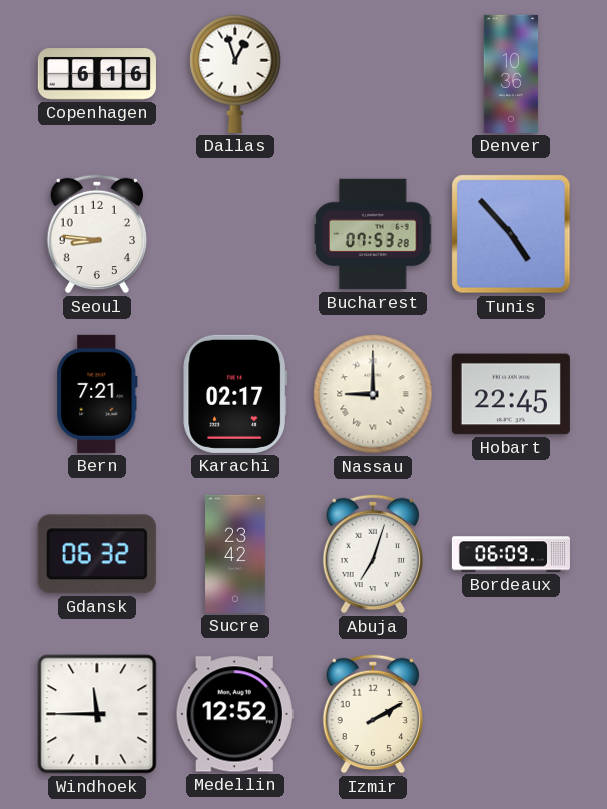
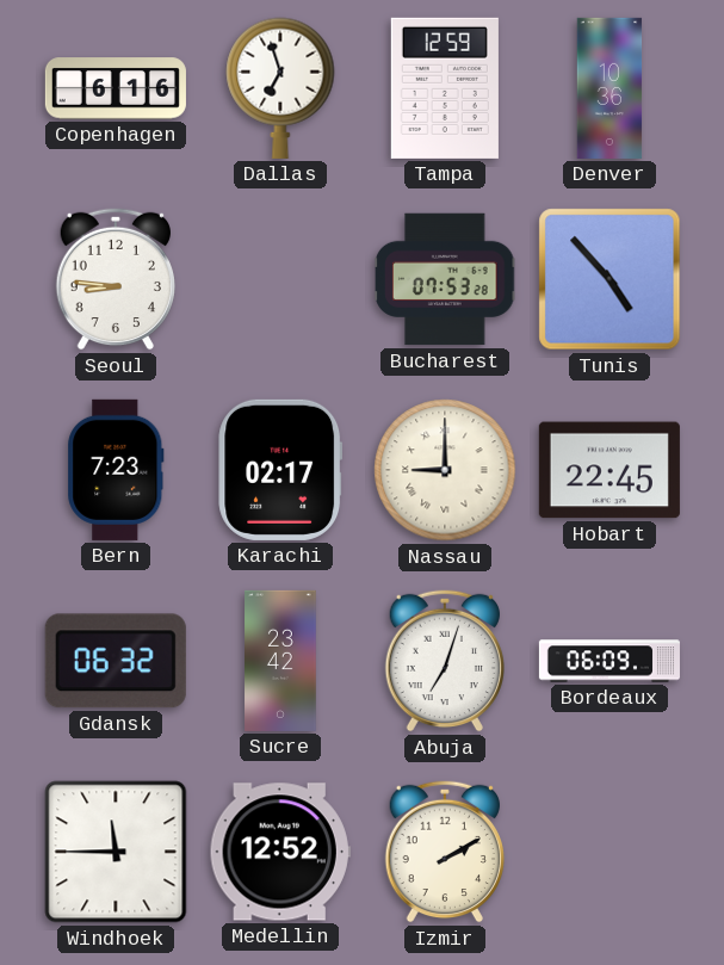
Dallas: 12:57 -> 6:57
Tampa: none -> 12:59
Bern: 7:21 -> 7:23
